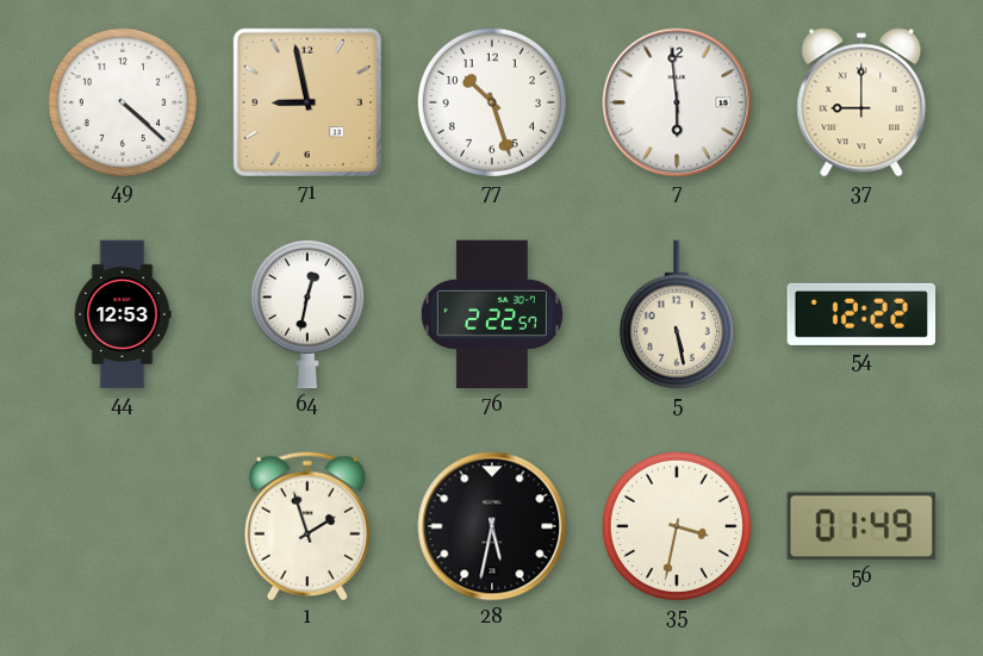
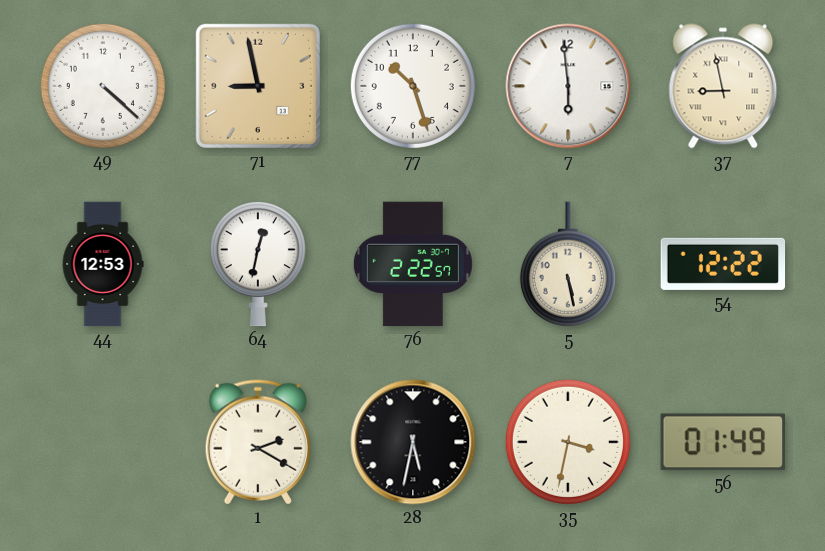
37: 9:00 -> 8:58
1: 1:57 -> 2:20
